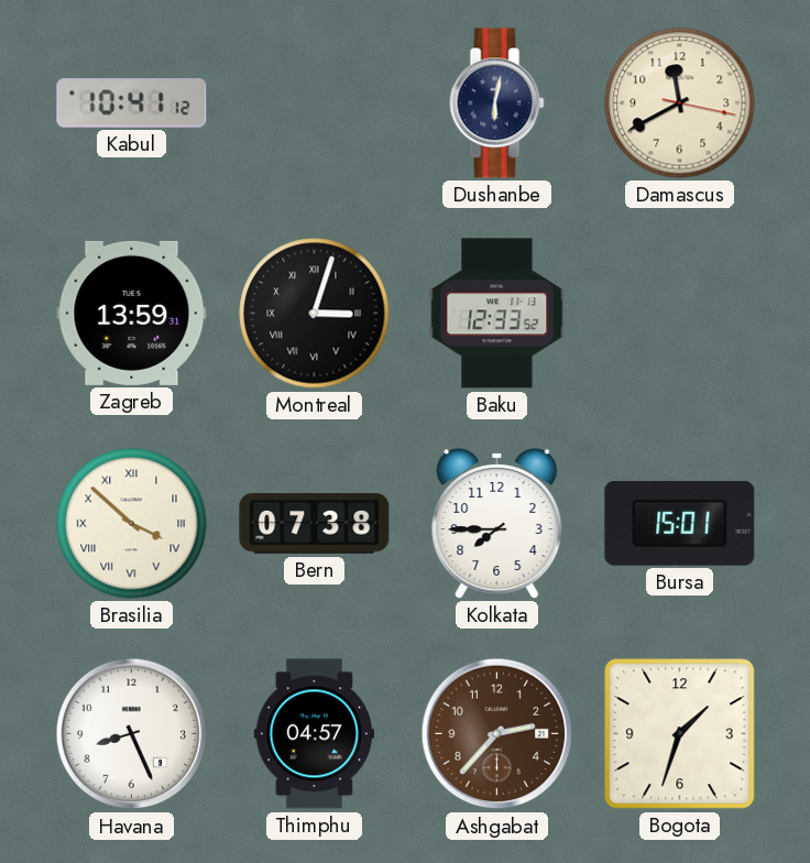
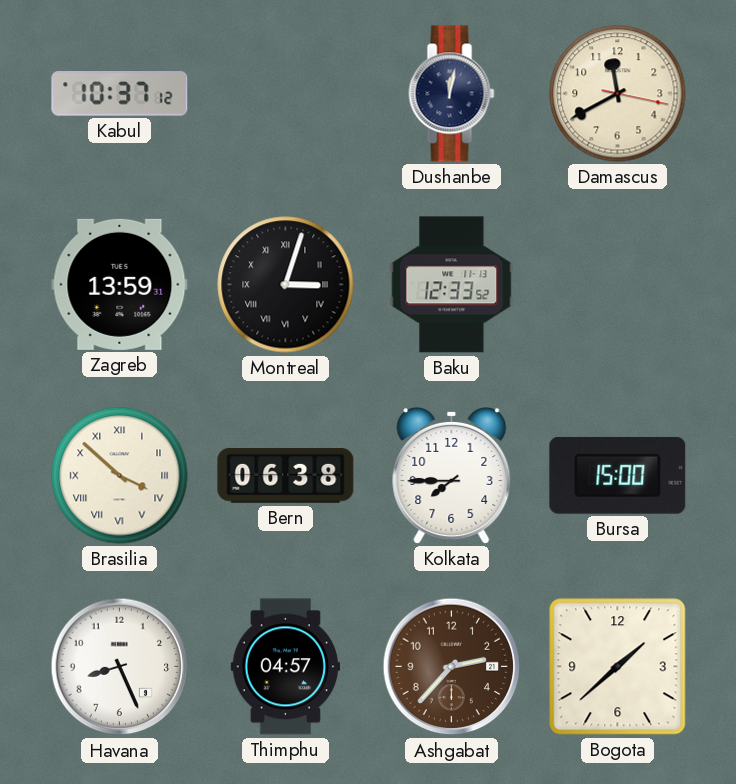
Kabul: 10:41 -> 10:37
Dushanbe: 6:02 -> 12:02
Bern: 07:38 -> 06:38
Bursa: 15:01 -> 15:00
Bogota: 1:33 -> 1:38
